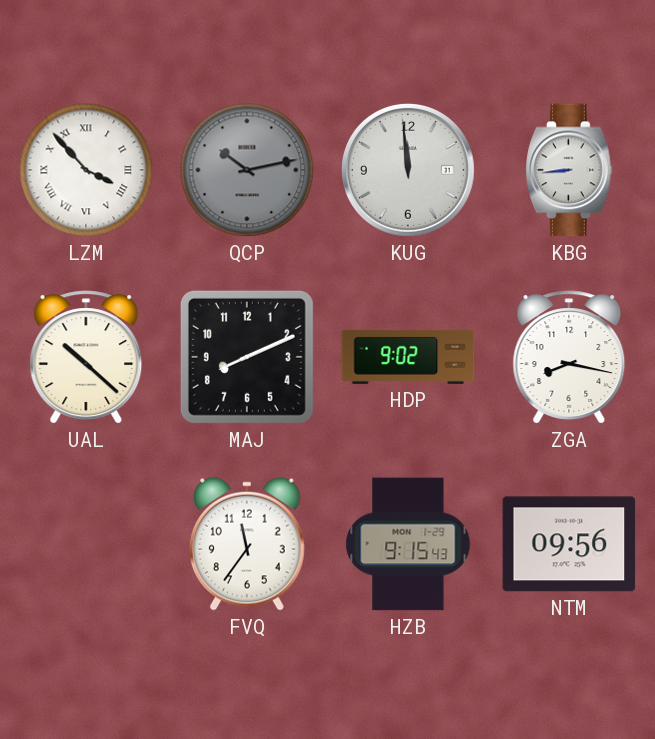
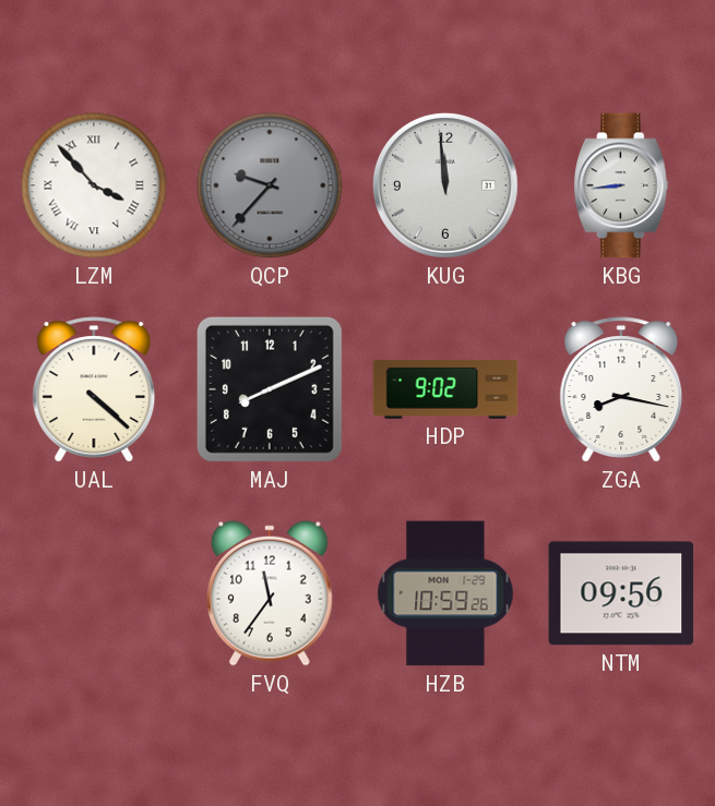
QCP: 10:13 -> 9:37
UAL: 10:22 -> 4:22
HZB: 9:15 -> 10:59
